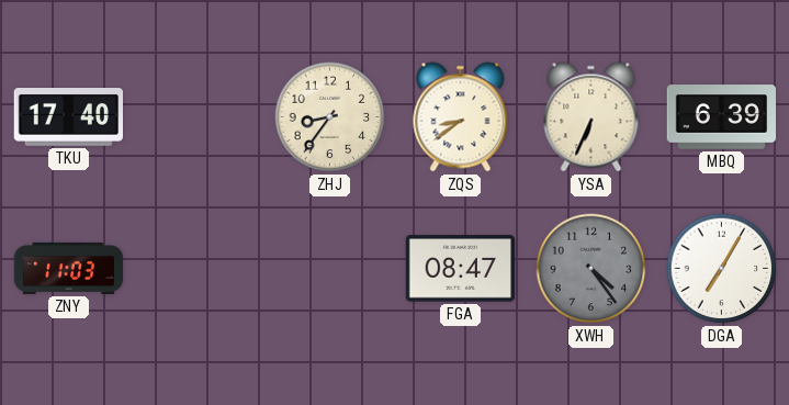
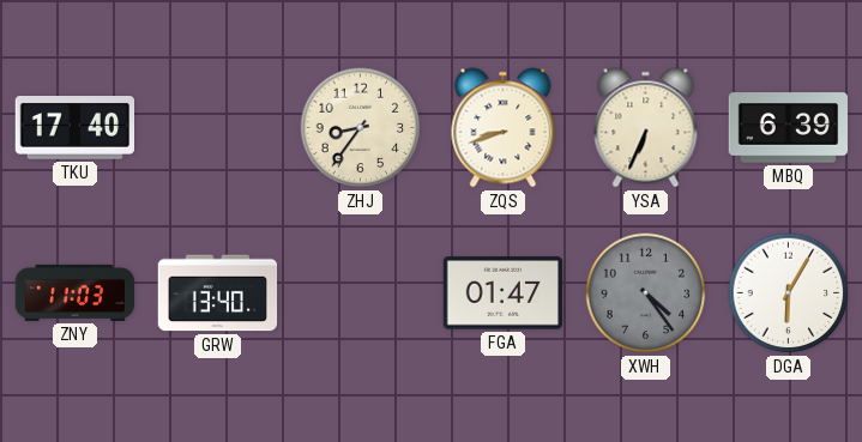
ZQS: 8:39 -> 8:42
GRW: none -> 13:40
FGA: 08:47 -> 01:47
DGA: 7:05 -> 6:05
